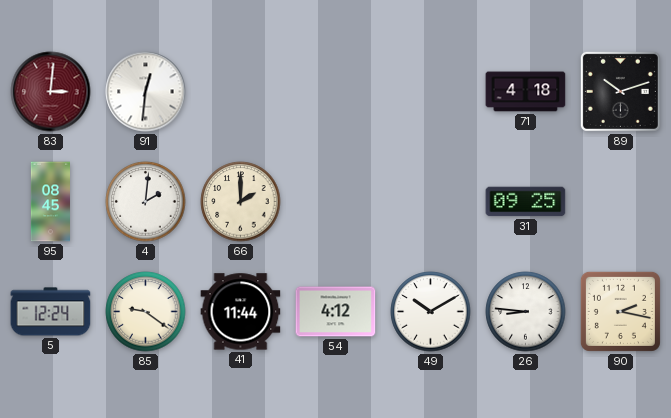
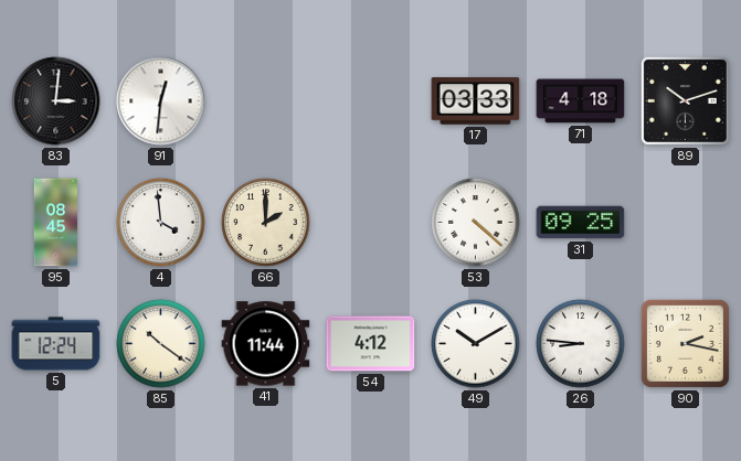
83 dial: burgundy -> black
17: none -> 03:33
4: 2:01 -> 3:59
53: none -> 4:22
85: 9:21 -> 10:21
